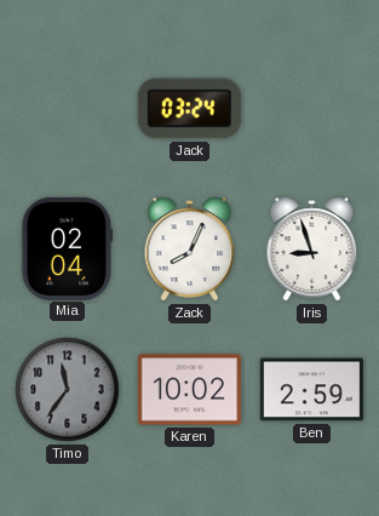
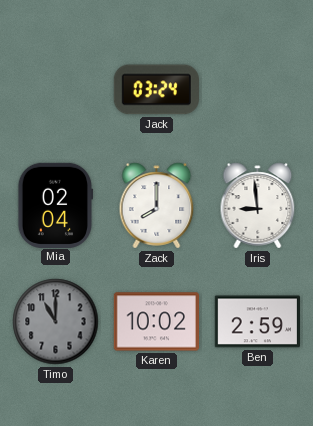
Zack: 8:04 -> 8:00
Iris: 8:57 -> 8:59
Timo: 11:36 -> 11:00
